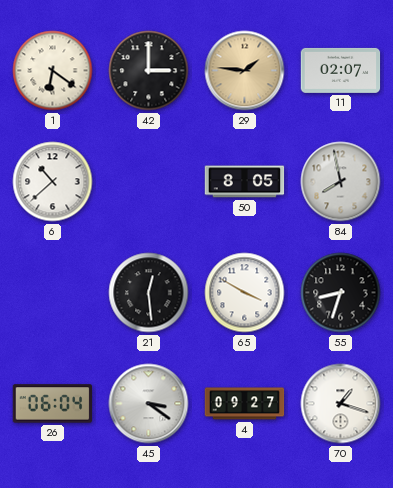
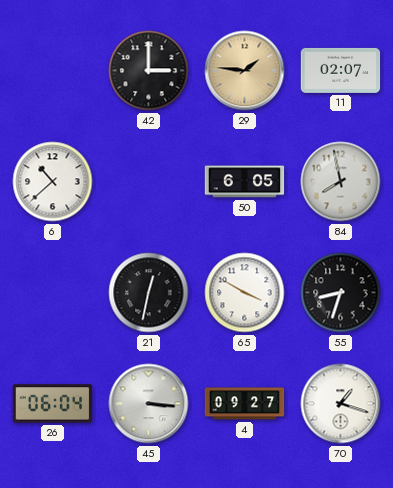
1: 6:21 -> none
50: 8:05 -> 6:05
21: 12:29 -> 12:32
45: 3:21 -> 3:16
